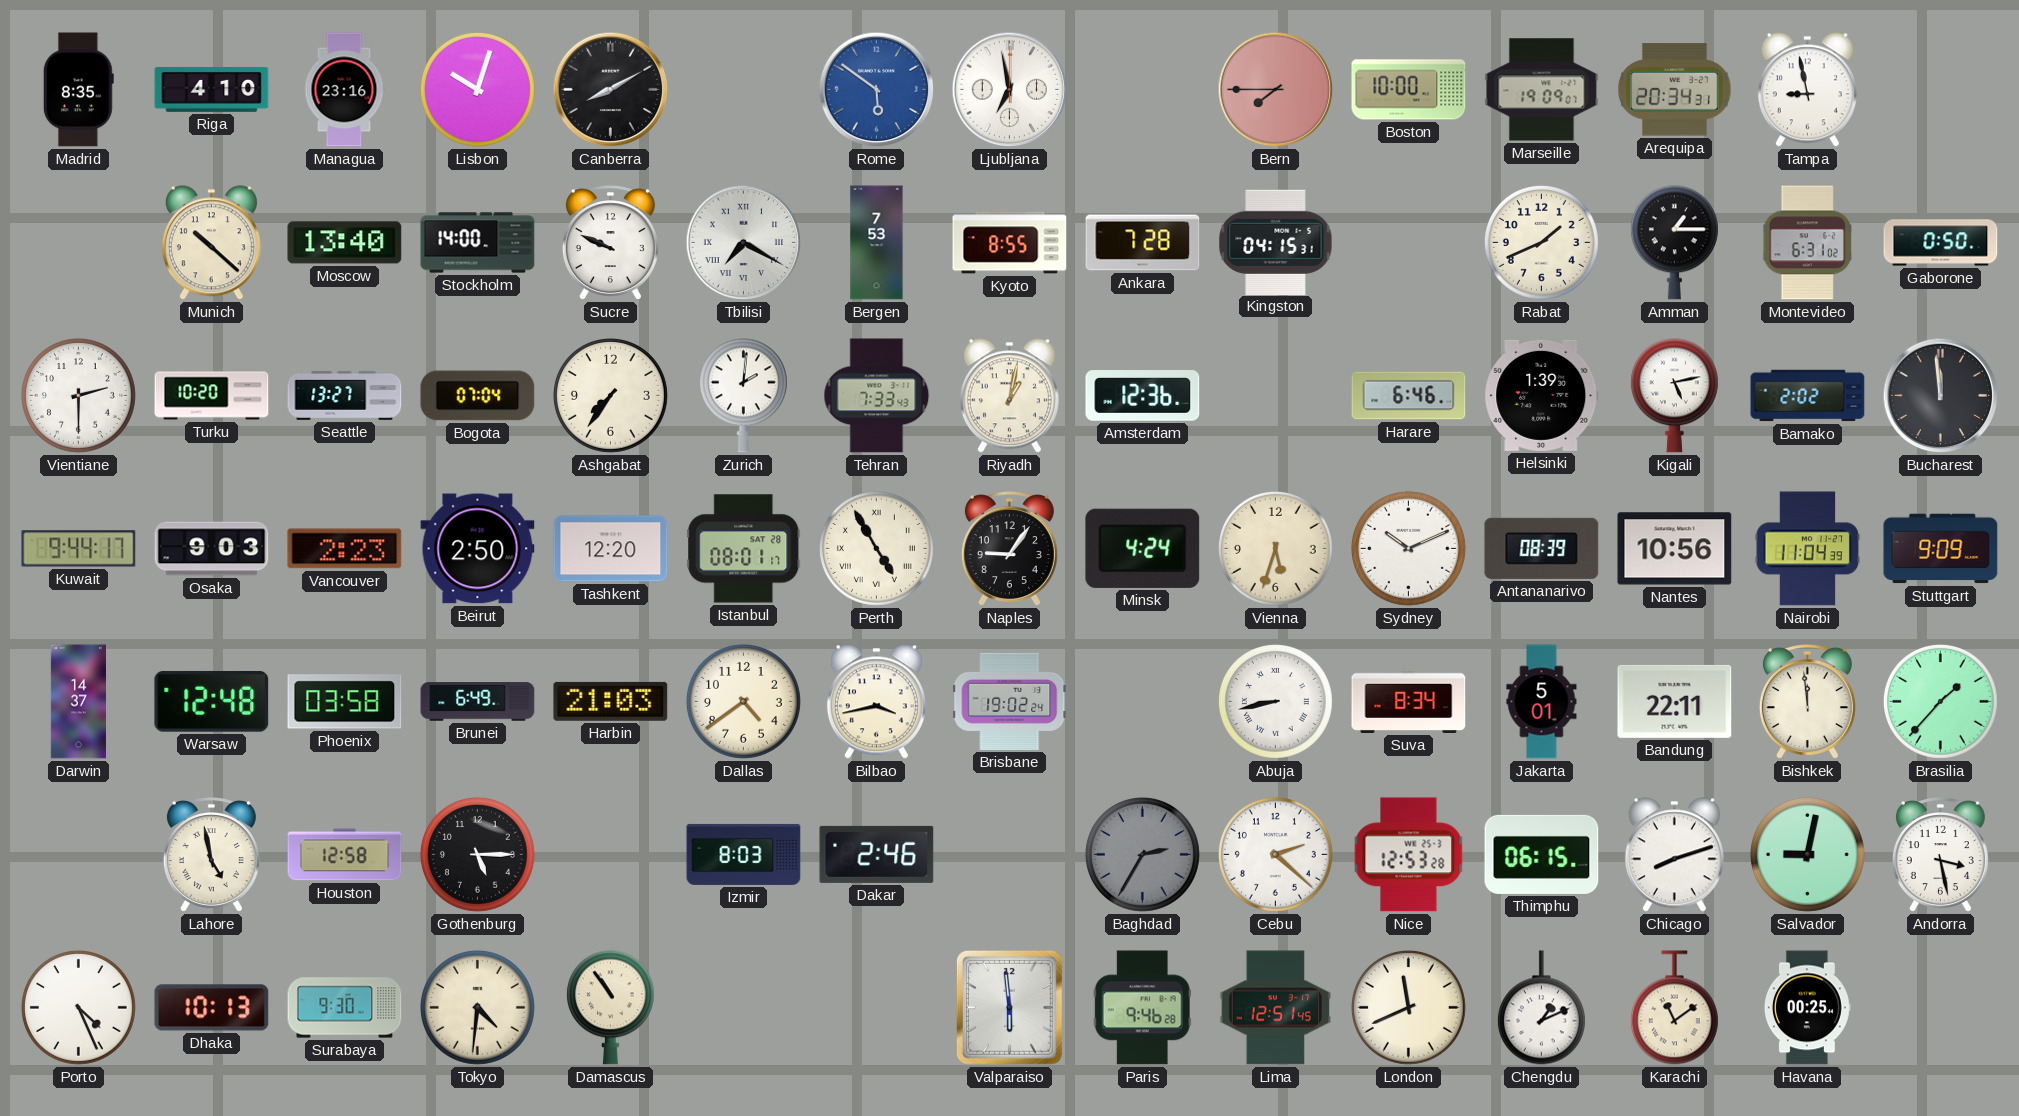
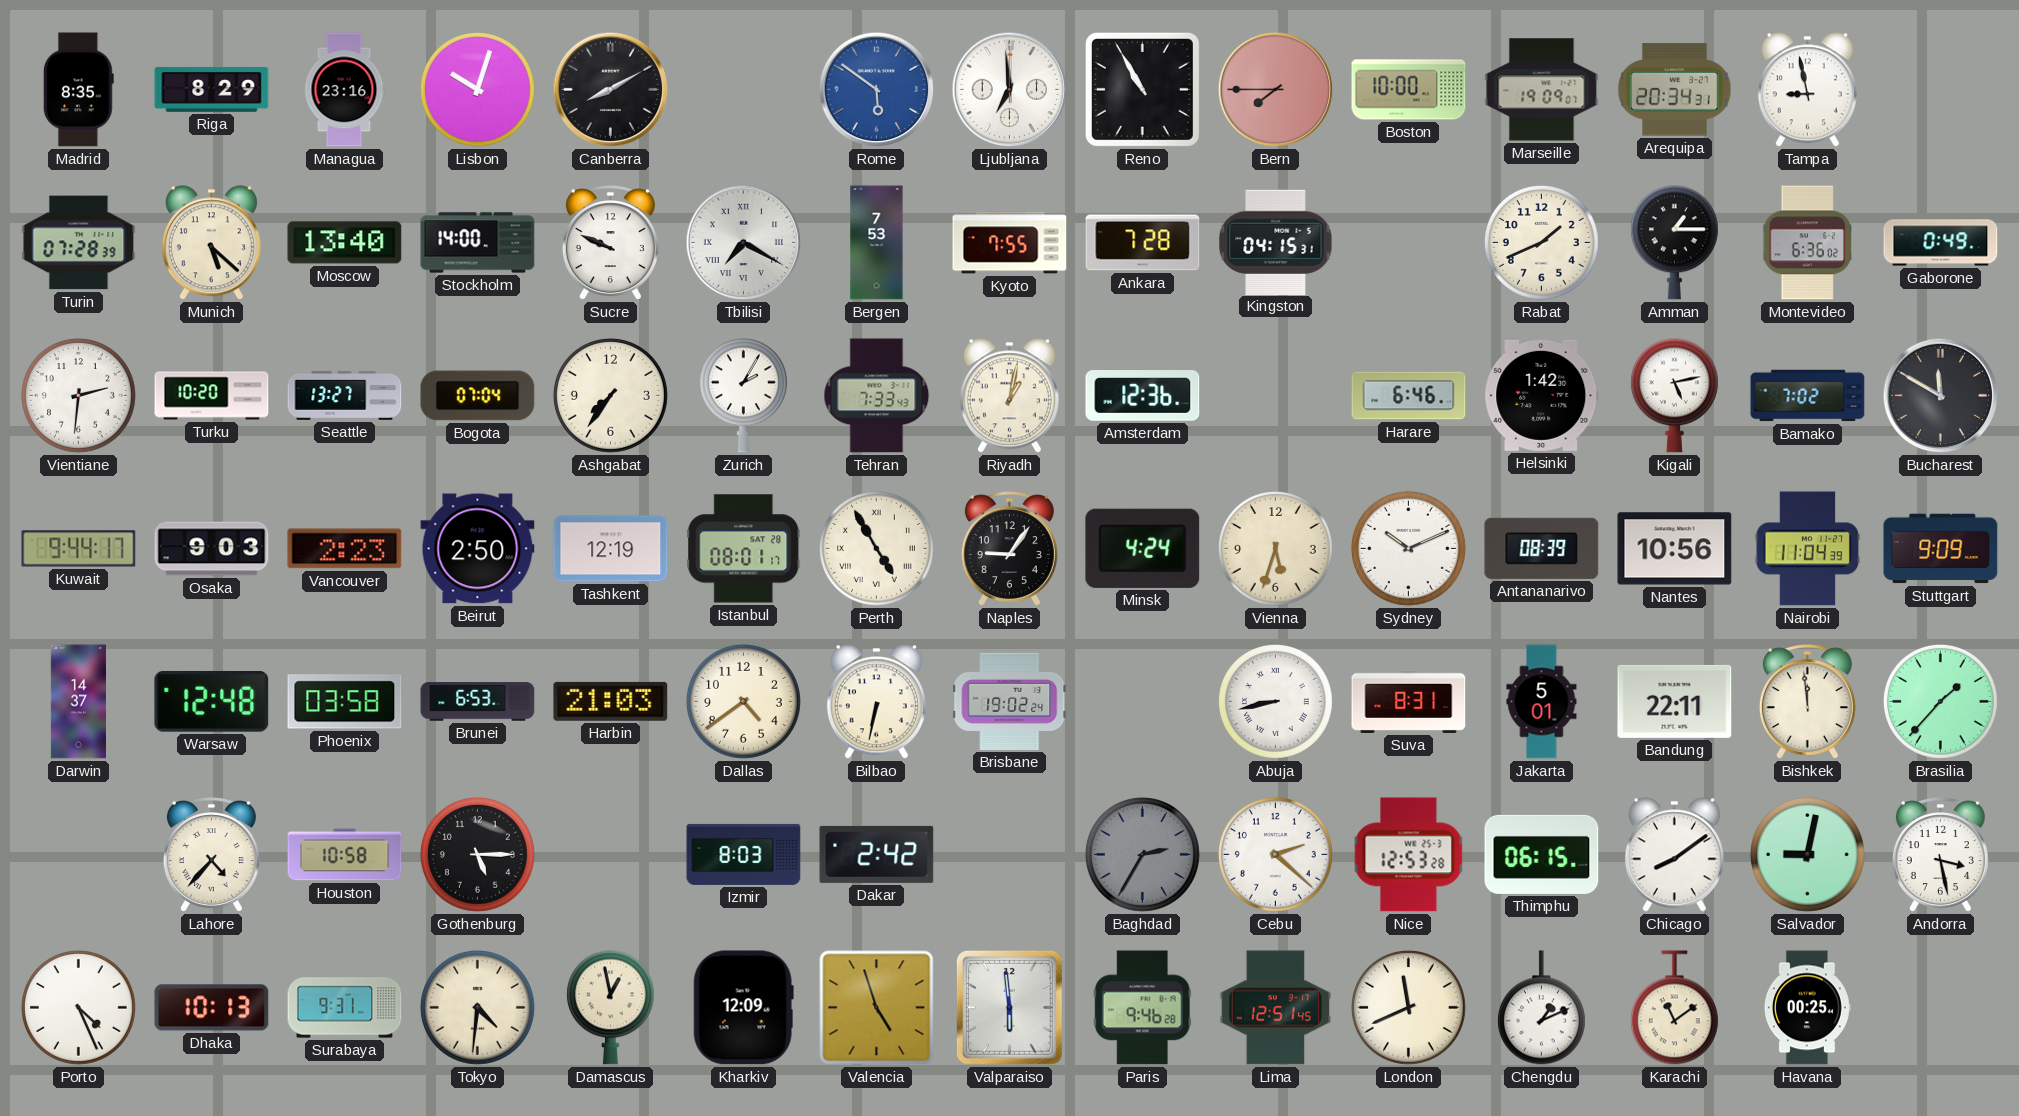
Riga: 4:10 -> 8:29
Ljubljana: 6:58 -> 6:59
Reno: none -> 10:55
Turin: none -> 07:28
Munich: 10:22 -> 5:22
Kyoto: 8:55 -> 7:55
Montevideo: 6:31 -> 6:36
Gaborone: 0:50 -> 0:49
Vientiane: 2:30 -> 2:31
Zurich: 2:01 -> 2:05
Helsinki: 1:39 -> 1:42
Bamako: 2:02 -> 7:02
Bucharest: 11:59 -> 11:50
Tashkent: 12:20 -> 12:19
Brunei: 6:49 -> 6:53
Bilbao: 3:43 -> 6:32
Suva: 8:34 -> 8:31
Lahore: 4:58 -> 4:37
Houston: 12:58 -> 10:58
Dakar: 2:46 -> 2:42
Chicago: 8:12 -> 8:09
Surabaya: 9:30 -> 9:31
Damascus: 10:54 -> 12:58
Kharkiv: none -> 12:09
Valencia: none -> 4:57
